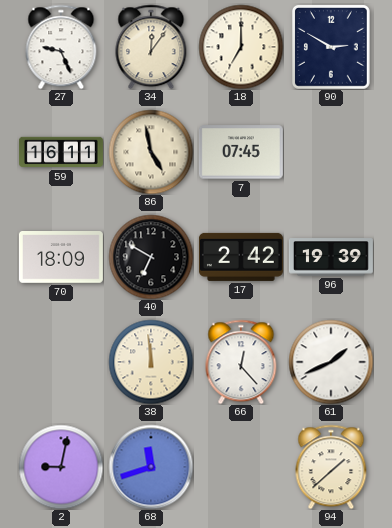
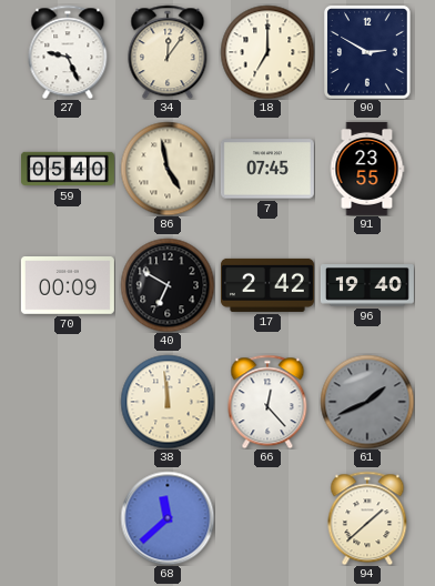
59: 16:11 -> 05:40
91: none -> 23:55
70: 18:09 -> 00:09
96: 19:39 -> 19:40
61 dial: white -> grey
2: 9:02 -> none
68: 11:42 -> 11:38
